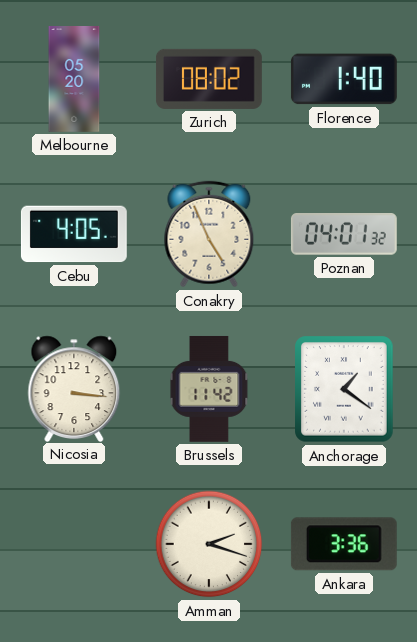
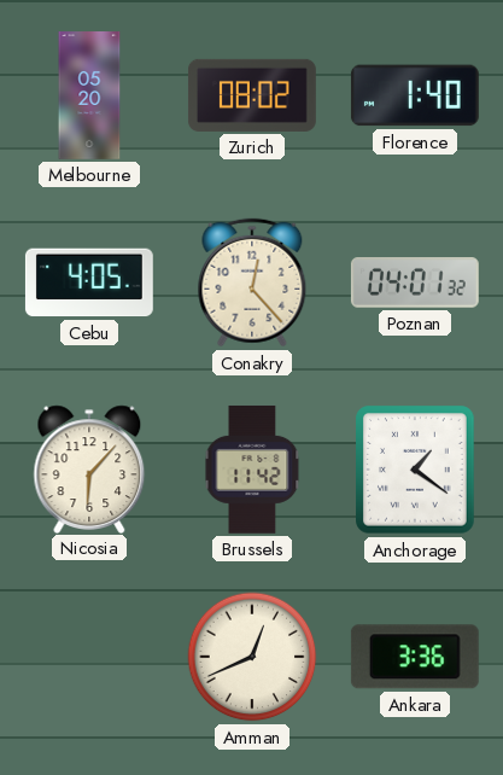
Conakry: 4:56 -> 12:23
Nicosia: 3:16 -> 6:07
Amman: 2:18 -> 12:41
